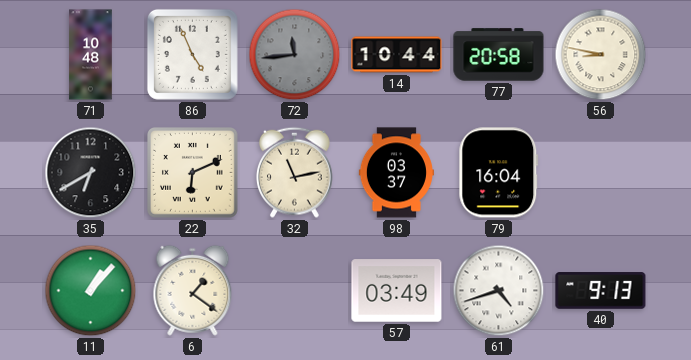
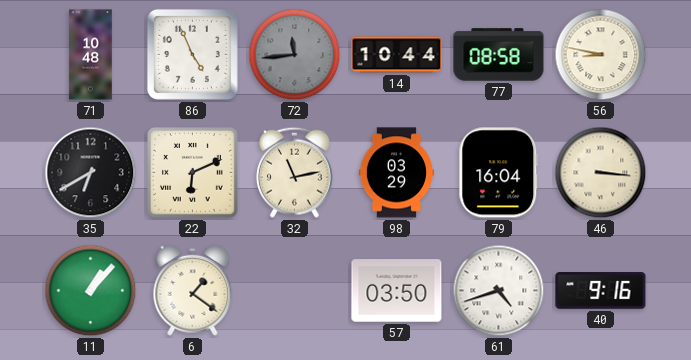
77: 20:58 -> 08:58
98: 03:37 -> 03:29
46: none -> 3:16
57: 03:49 -> 03:50
40: 9:13 -> 9:16
